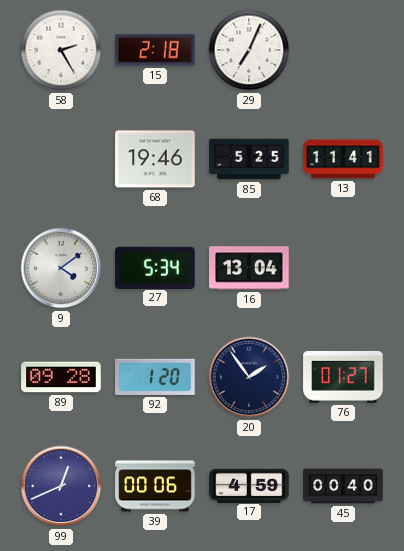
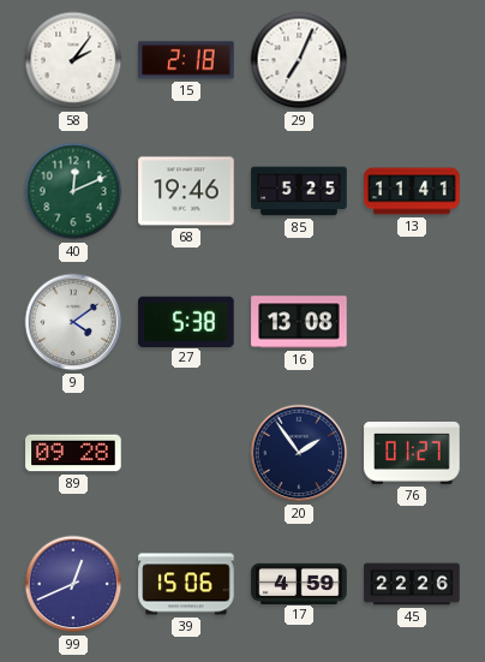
58: 2:25 -> 2:06
40: none -> 12:11
27: 5:34 -> 5:38
16: 13:04 -> 13:08
92: 1:20 -> none
39: 00:06 -> 15:06
45: 00:40 -> 22:26
